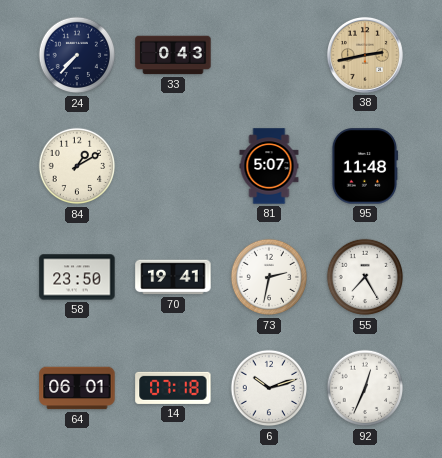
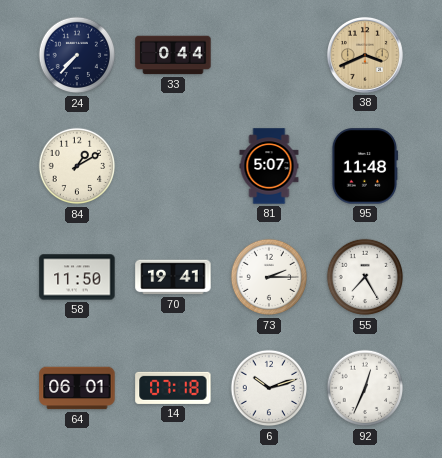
33: 0:43 -> 0:44
38: 2:43 -> 3:41
58: 23:50 -> 11:50
73: 2:32 -> 2:15
